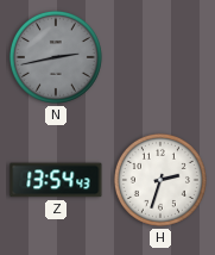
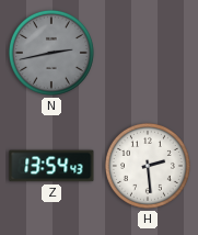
H: 2:33 -> 2:29
